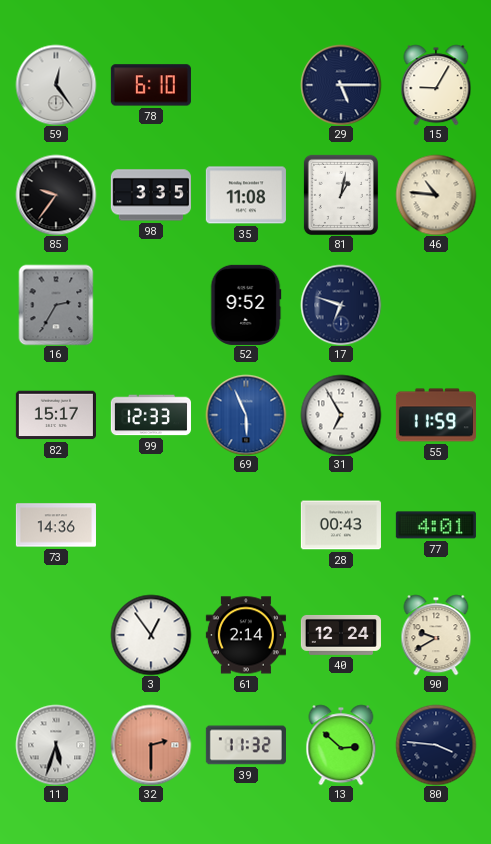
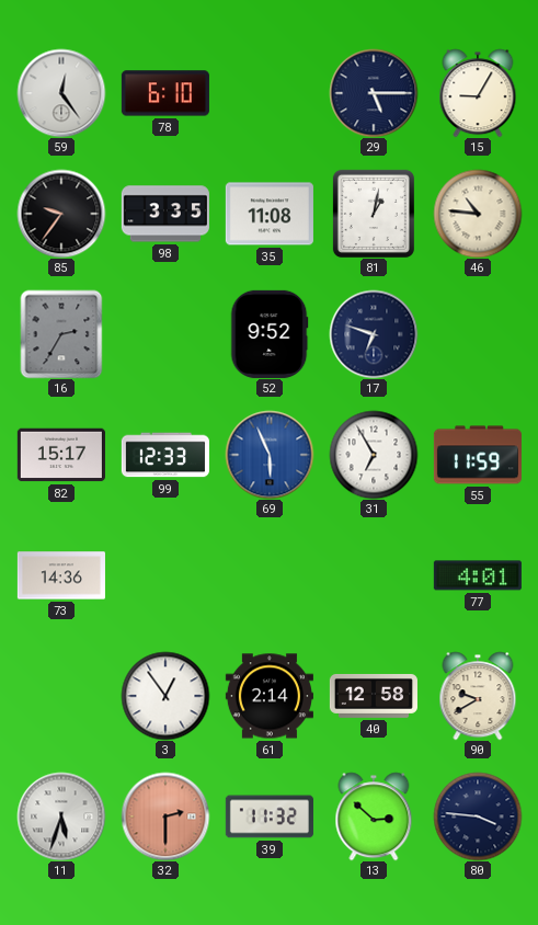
28: 00:43 -> none
40: 12:24 -> 12:58
